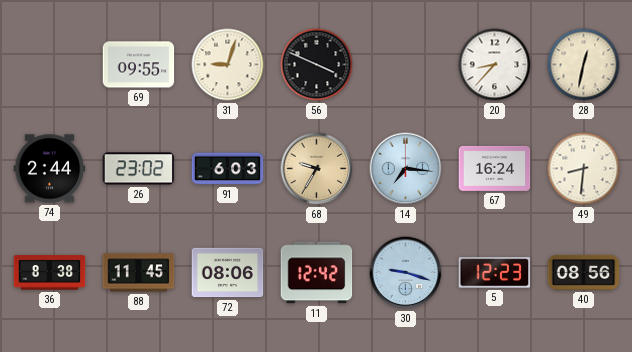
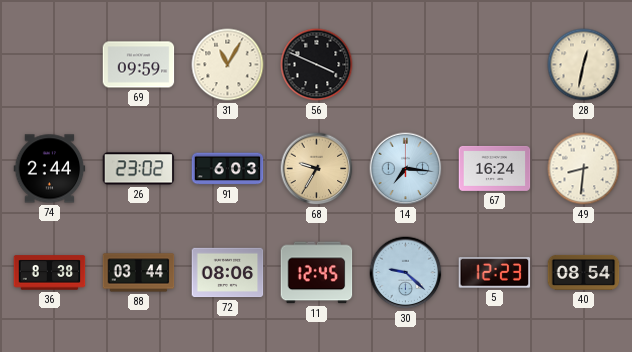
69: 09:55 -> 09:59
31: 9:03 -> 11:05
20: 8:37 -> none
88: 11:45 -> 03:44
11: 12:42 -> 12:45
30: 9:18 -> 9:22
40: 08:56 -> 08:54
